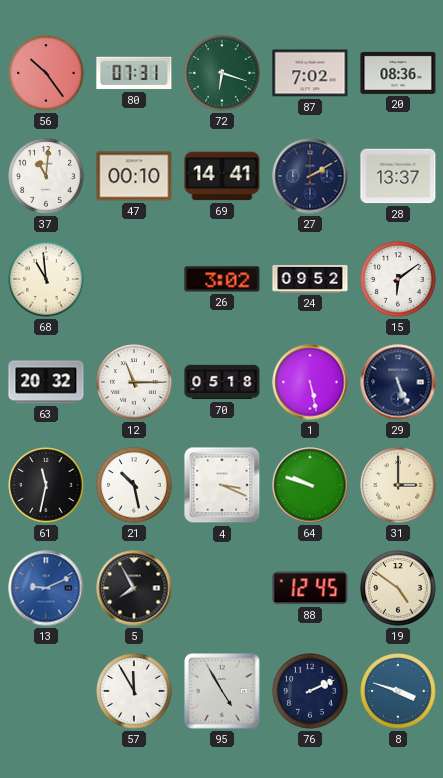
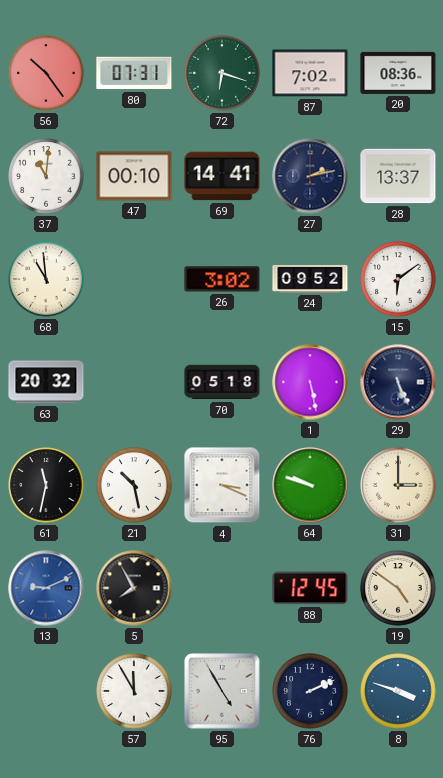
27: 2:10 -> 2:13
12: 11:15 -> none
